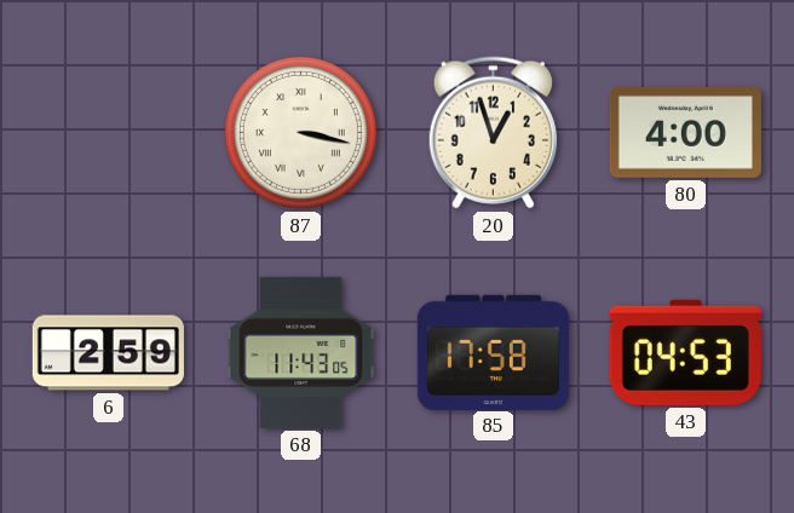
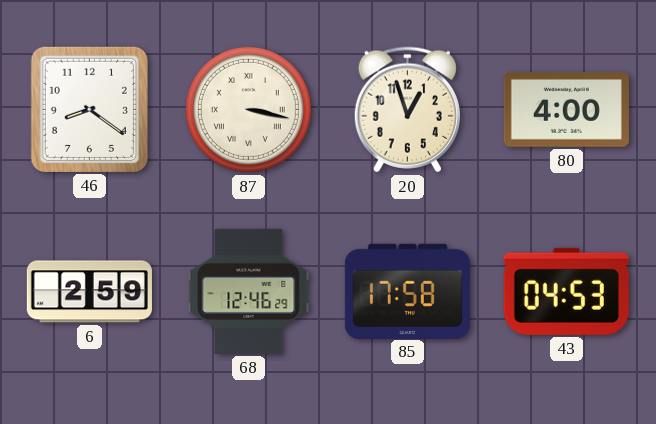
46: none -> 8:21
68: 11:43 -> 12:46
